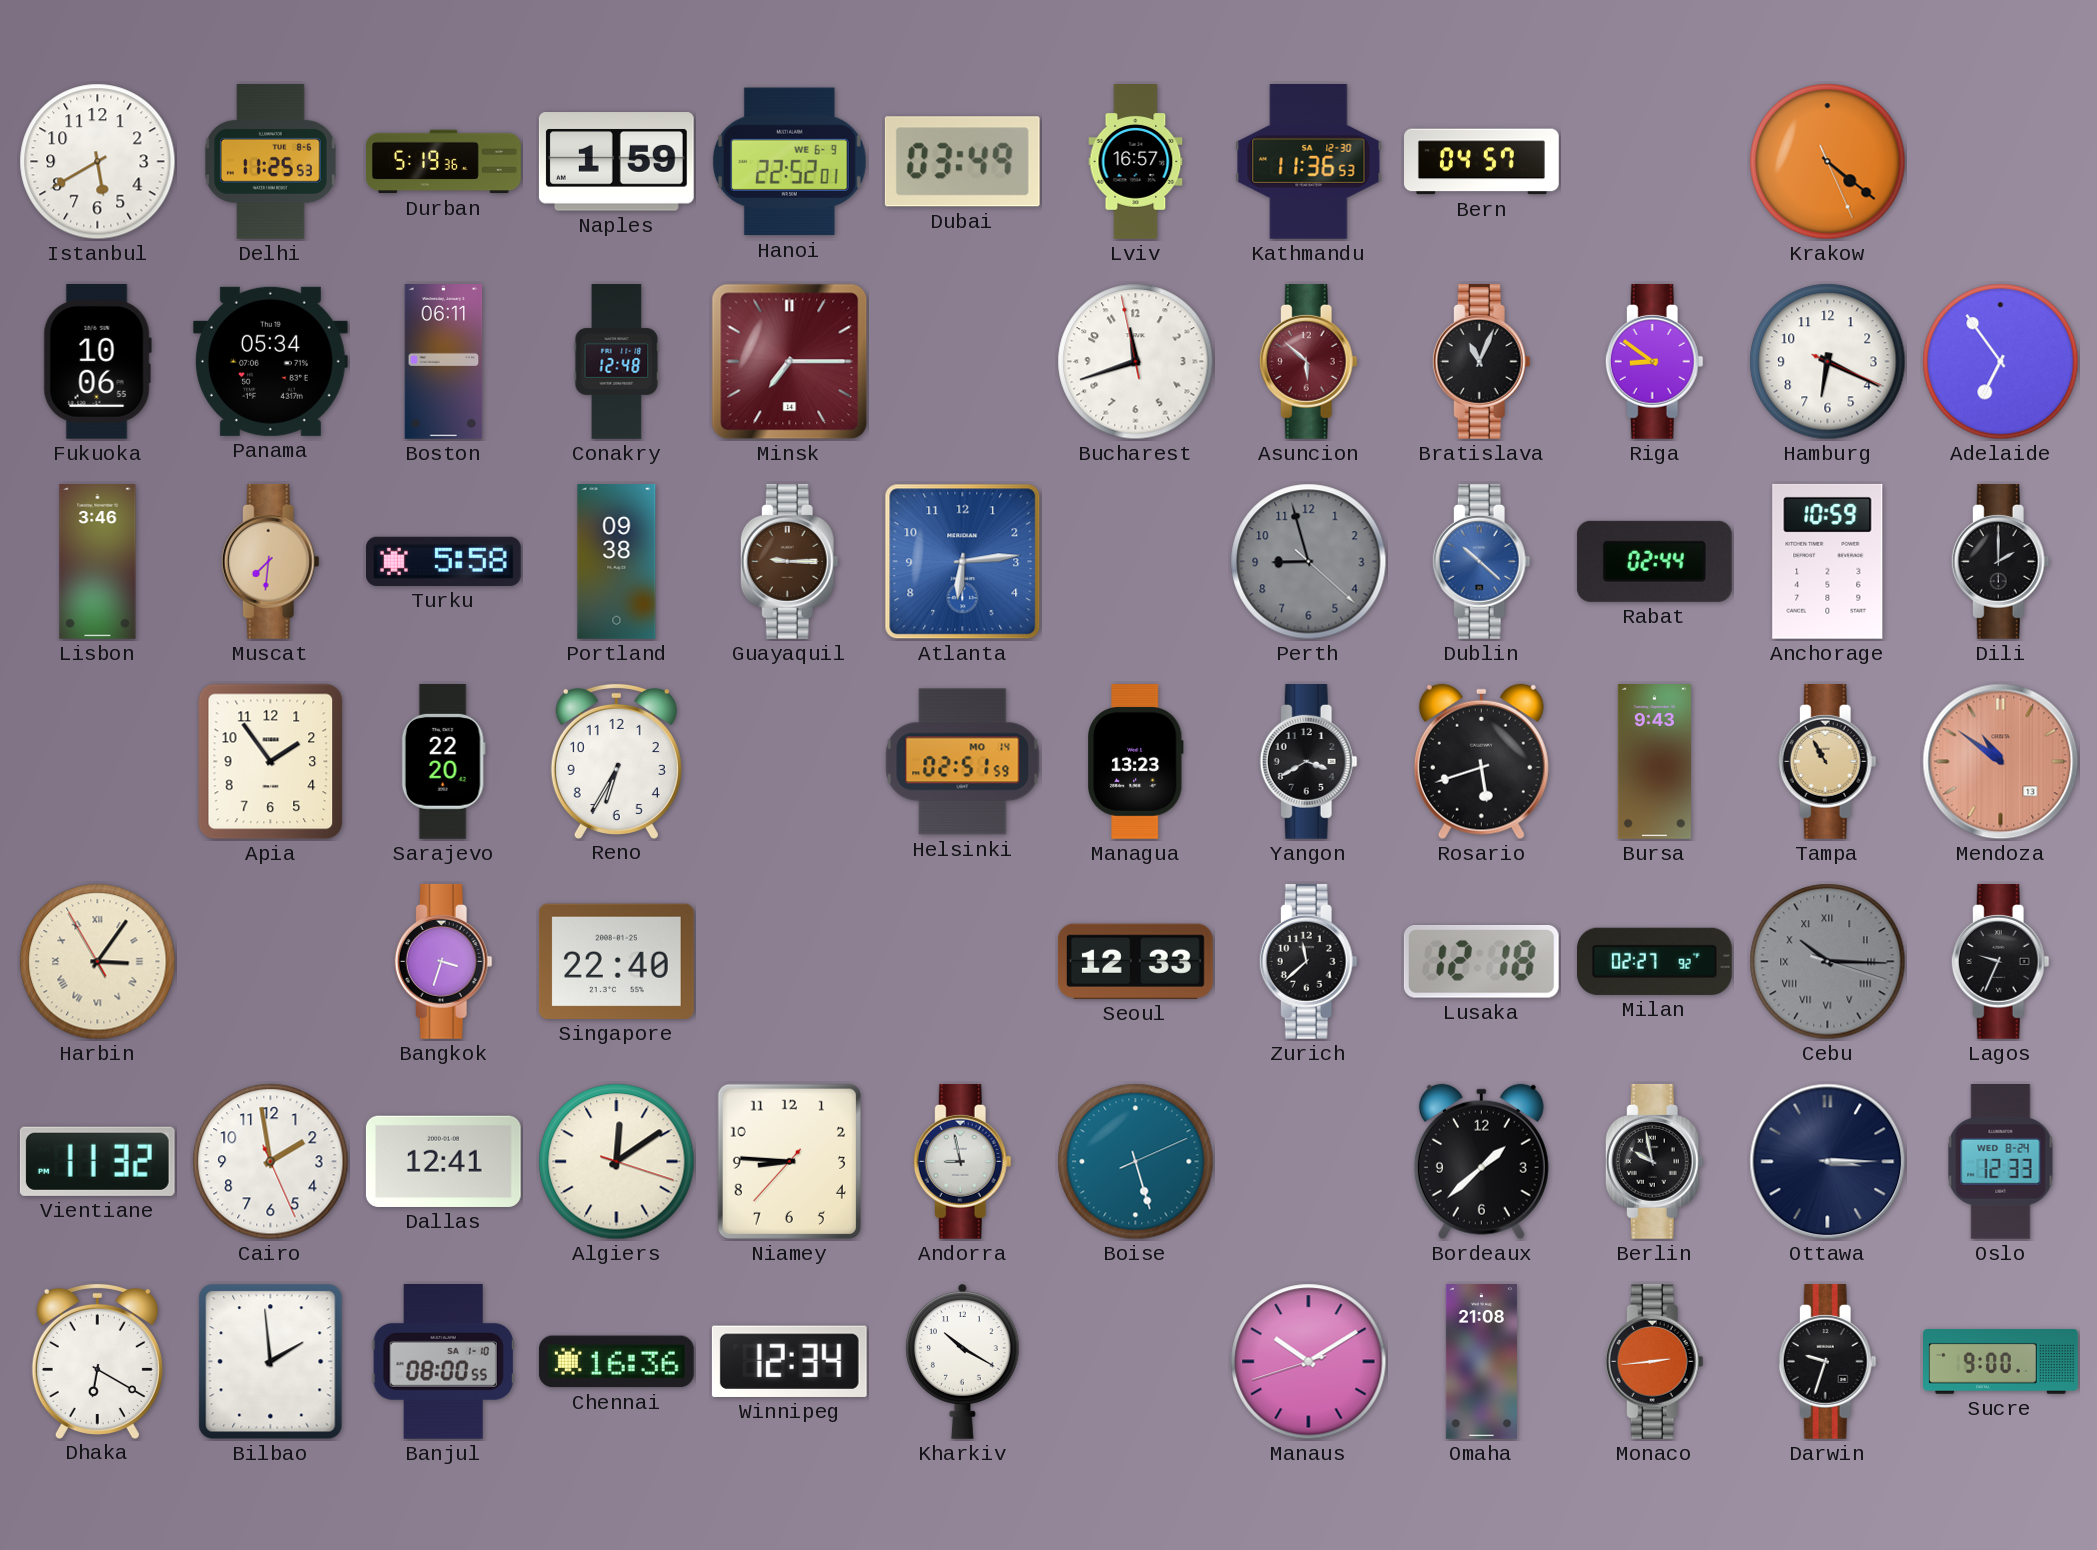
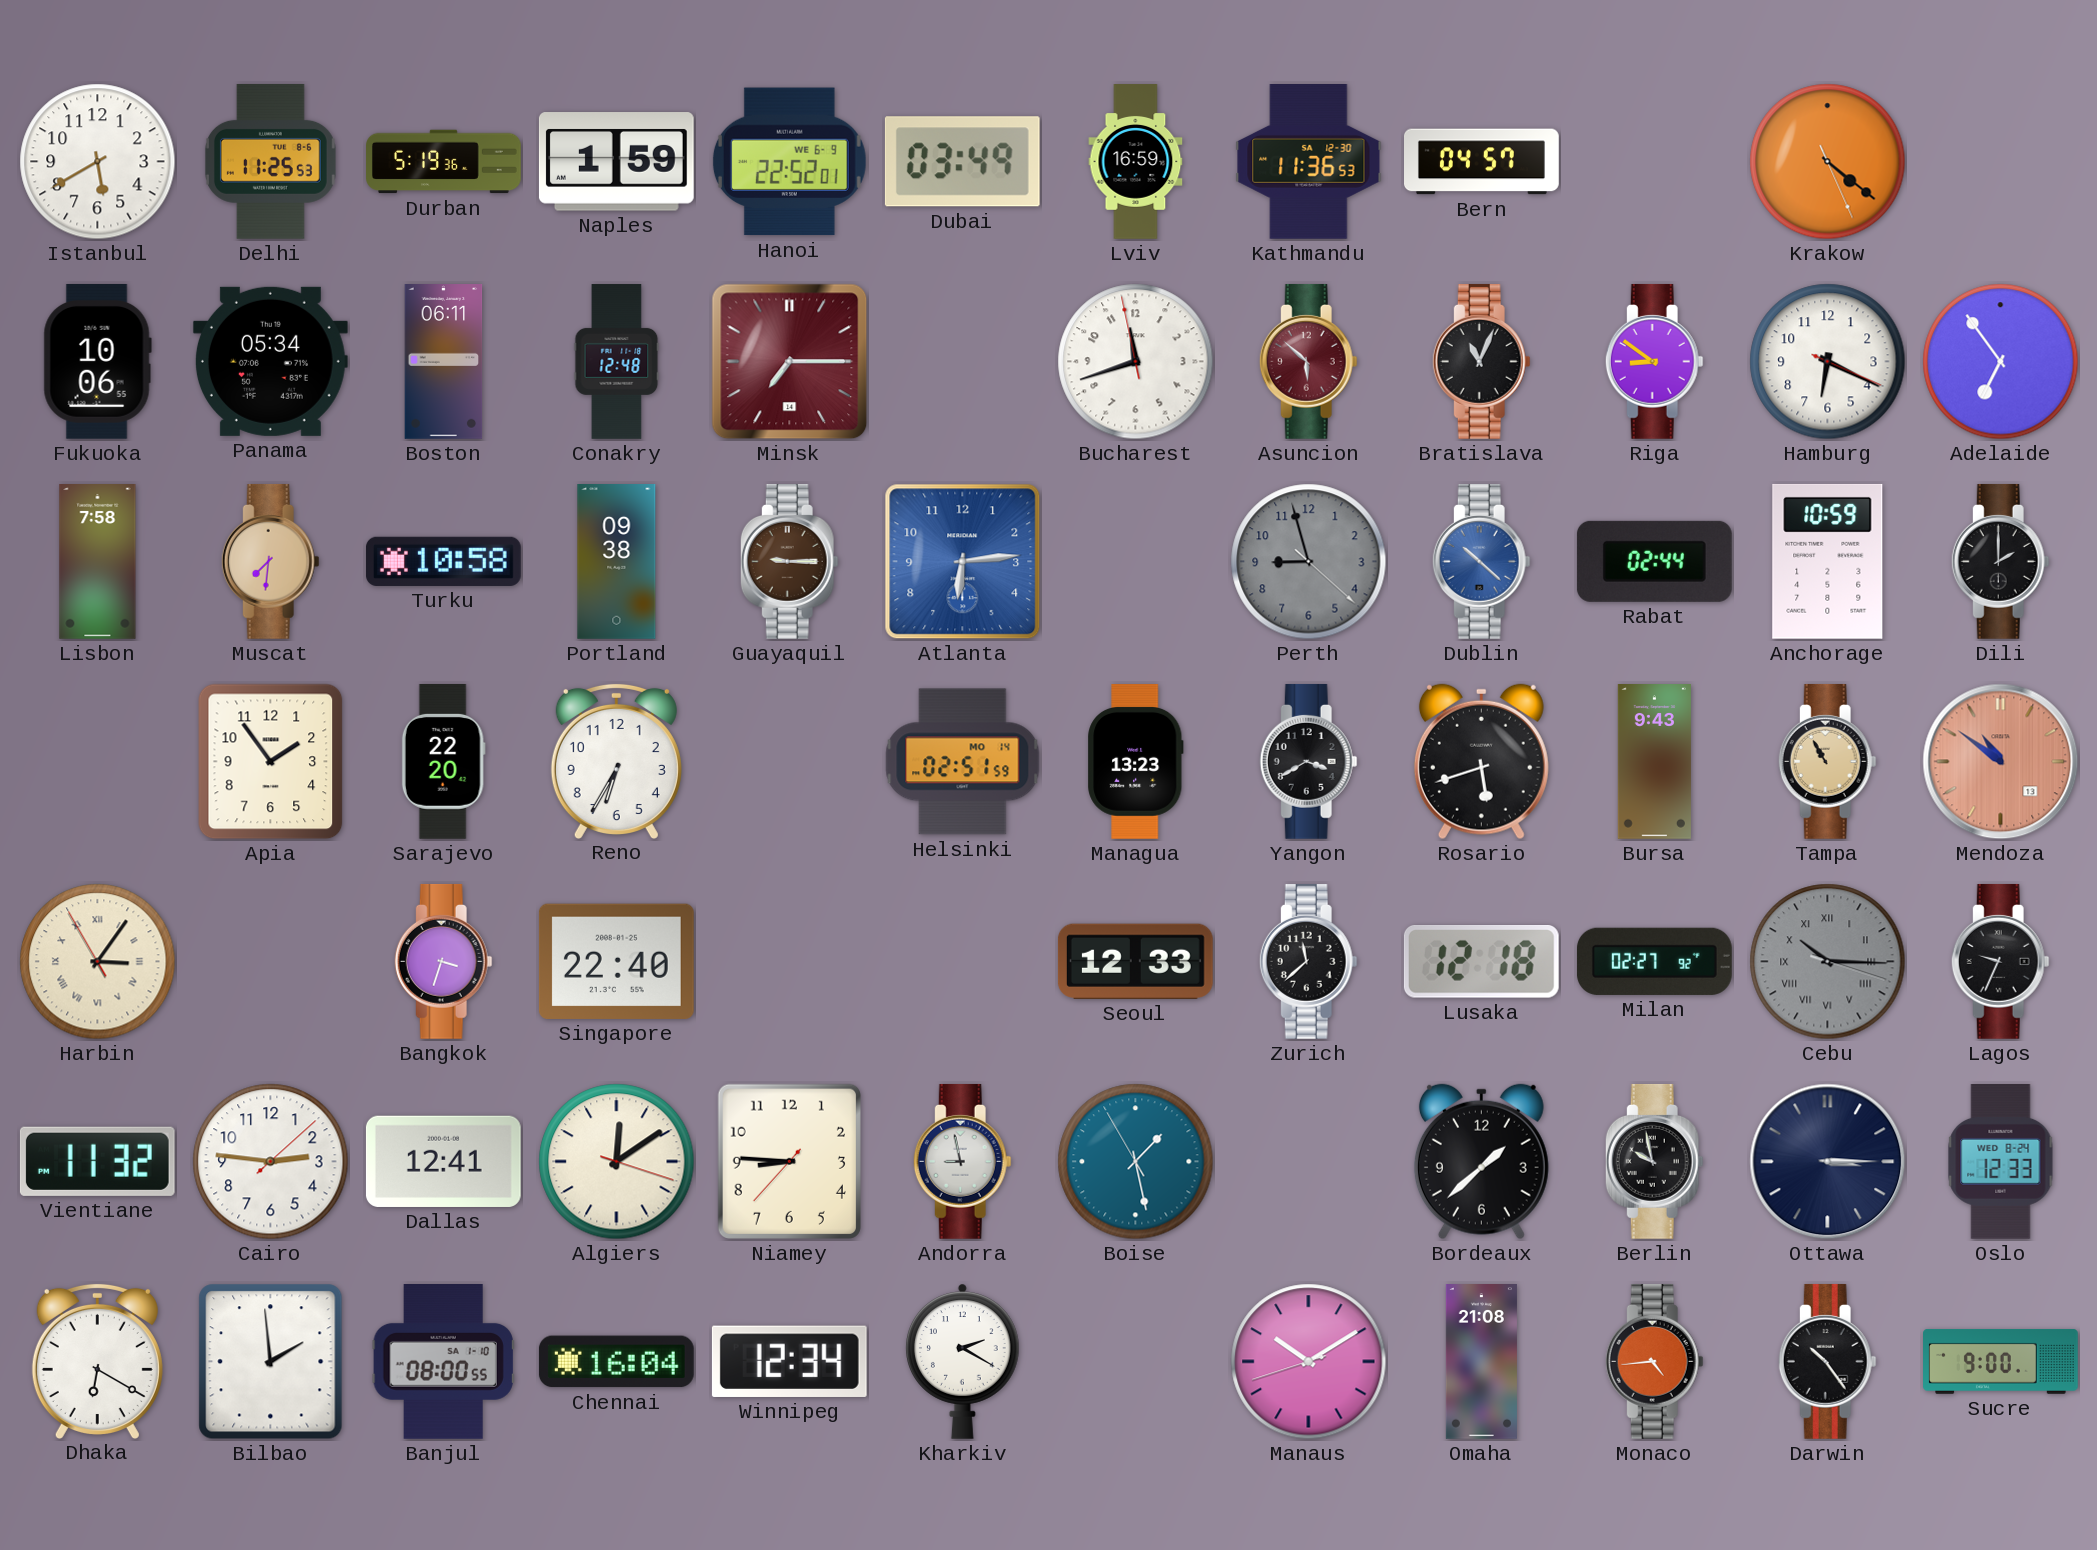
Lviv: 16:57 -> 16:59
Lisbon: 3:46 -> 7:58
Turku: 5:58 -> 10:58
Cairo: 1:58 -> 2:46
Boise: 5:27 -> 1:27
Chennai: 16:36 -> 16:04
Kharkiv: 10:20 -> 2:20
Monaco: 2:44 -> 4:44
Darwin: 9:33 -> 10:24
